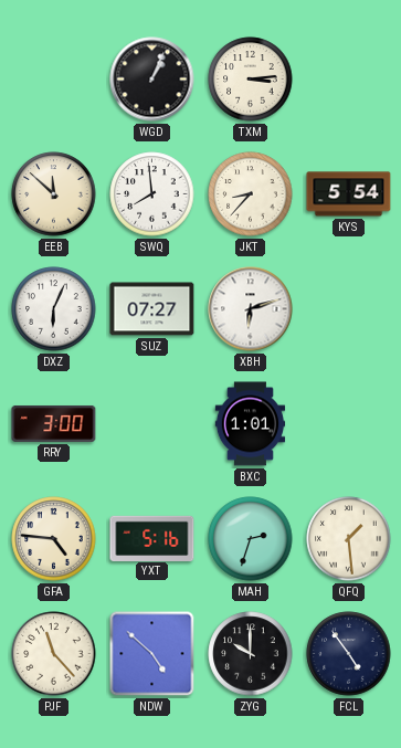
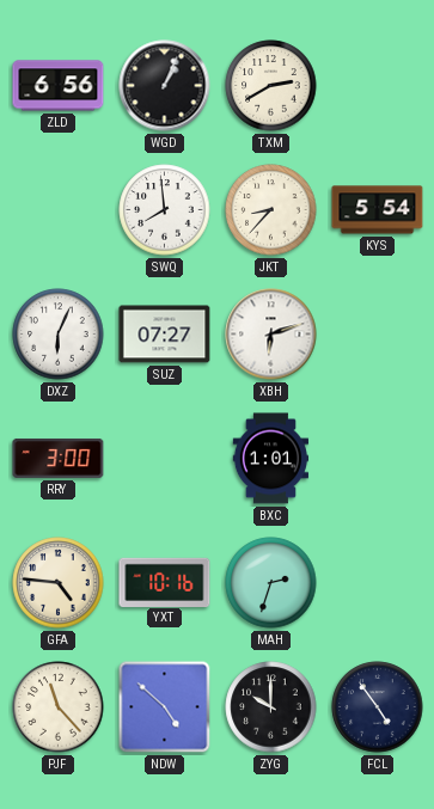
ZLD: none -> 6:56
TXM: 3:14 -> 2:40
EEB: 11:52 -> none
YXT: 5:16 -> 10:16
QFQ: 1:29 -> none
